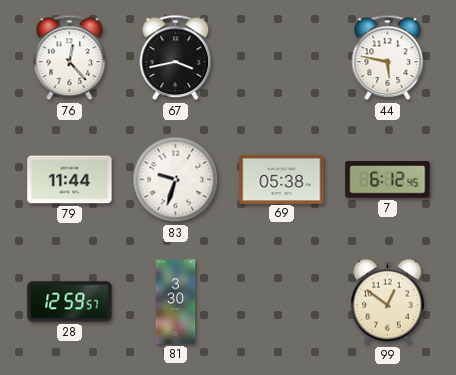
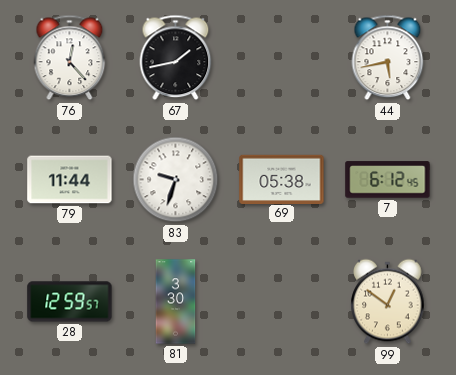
67: 3:43 -> 1:43
44: 5:47 -> 5:43
